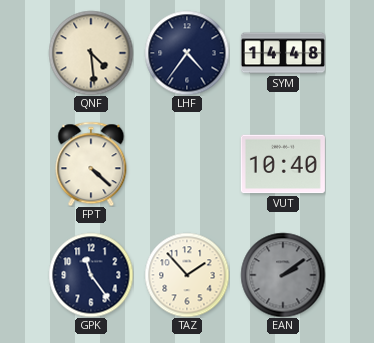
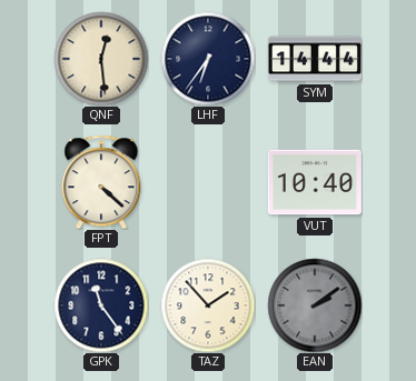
QNF: 4:29 -> 12:29
LHF: 4:36 -> 6:36
SYM: 14:48 -> 14:44
